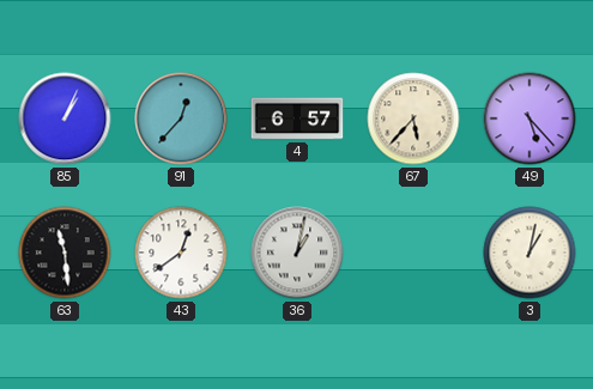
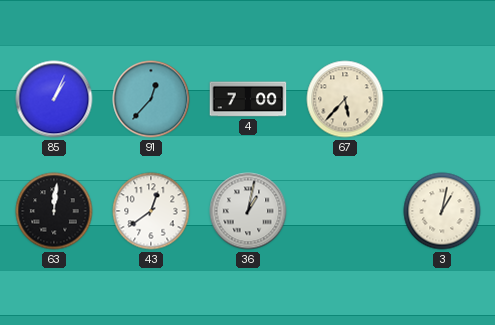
4: 6:57 -> 7:00
49: 5:23 -> none
63: 11:29 -> 12:01
